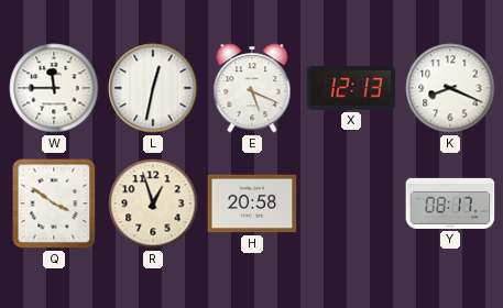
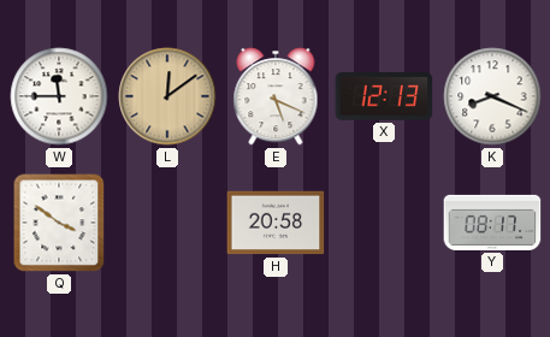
L: 12:32 -> 12:09
L dial: white -> champagne
R: 12:57 -> none
